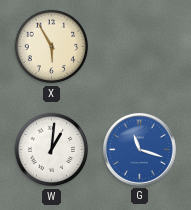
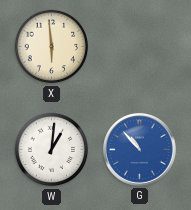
X: 5:55 -> 5:59
G: 11:18 -> 10:53
